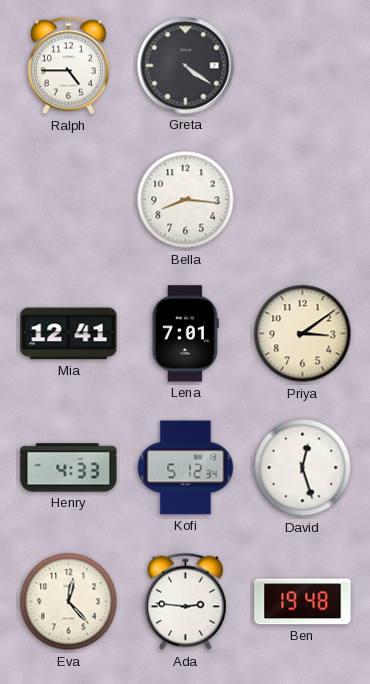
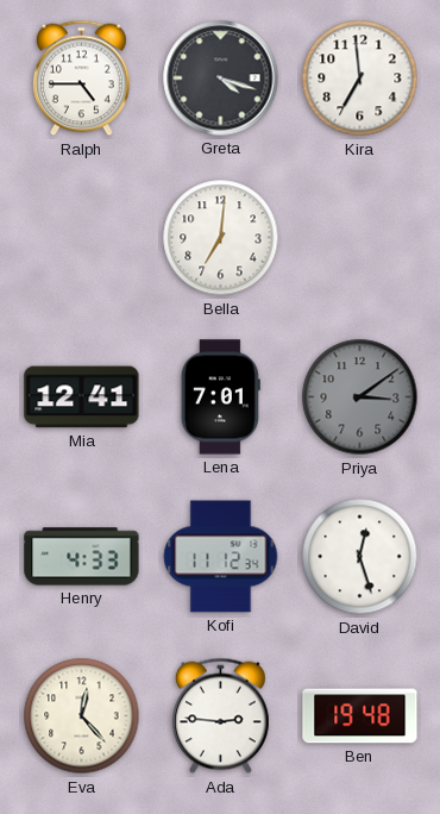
Greta: 4:21 -> 4:18
Kira: none -> 6:59
Bella: 8:16 -> 7:01
Priya dial: cream -> grey
Kofi: 5:12 -> 11:12
